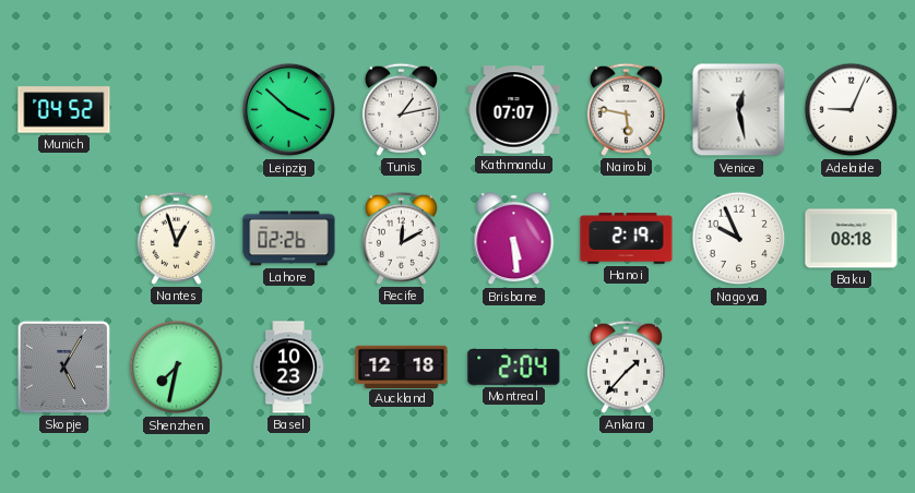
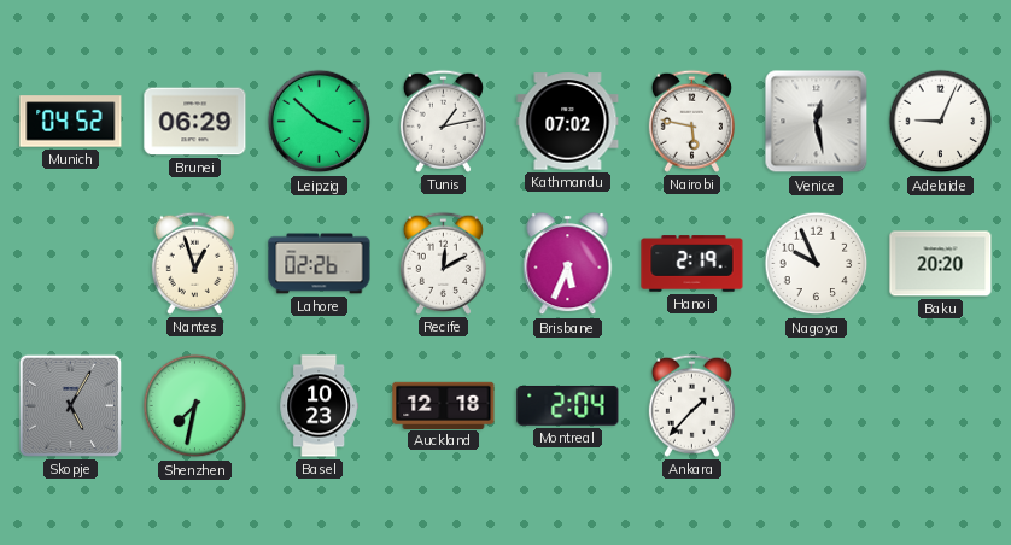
Brunei: none -> 06:29
Kathmandu: 07:07 -> 07:02
Brisbane: 5:29 -> 5:34
Baku: 08:18 -> 20:20
